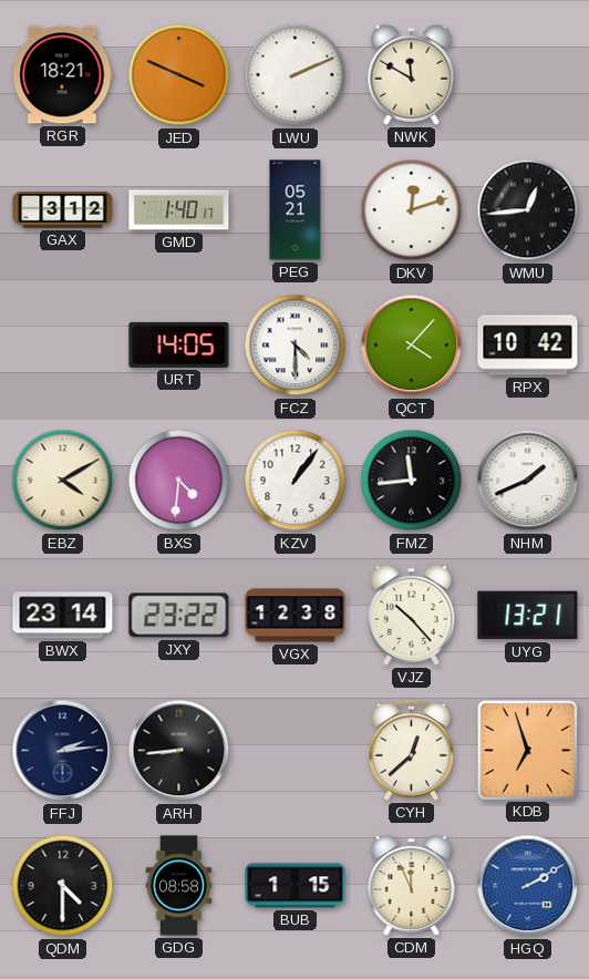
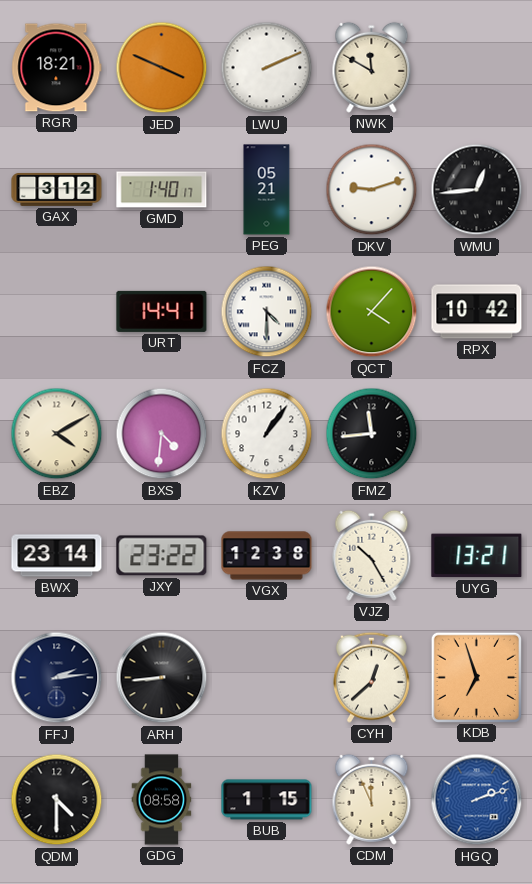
DKV: 12:12 -> 9:12
URT: 14:05 -> 14:41
NHM: 1:41 -> none
VJZ: 10:23 -> 10:25
HGQ: 2:10 -> 2:12
